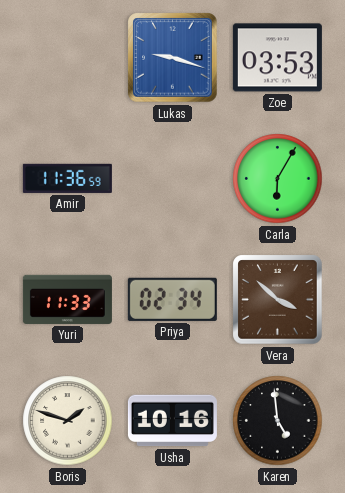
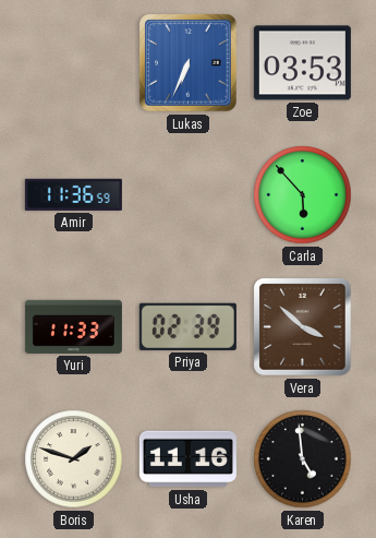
Lukas: 9:18 -> 6:34
Carla: 6:05 -> 5:53
Priya: 02:34 -> 02:39
Usha: 10:16 -> 11:16
